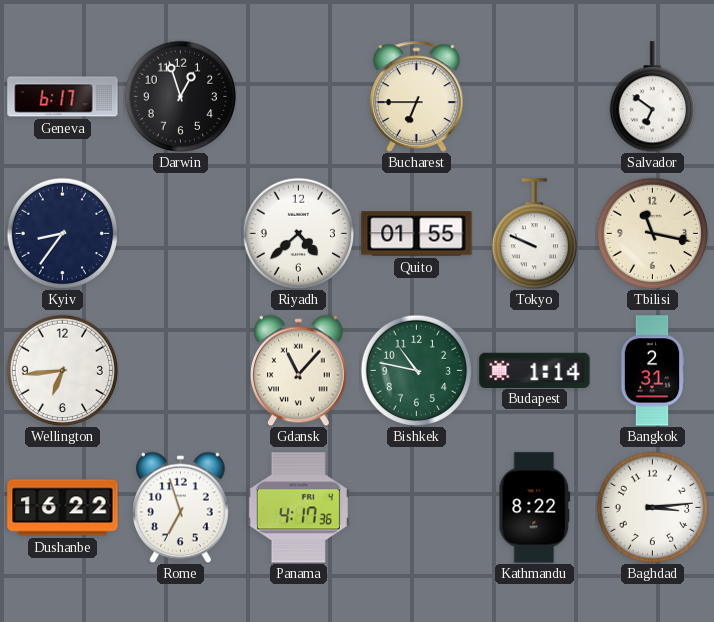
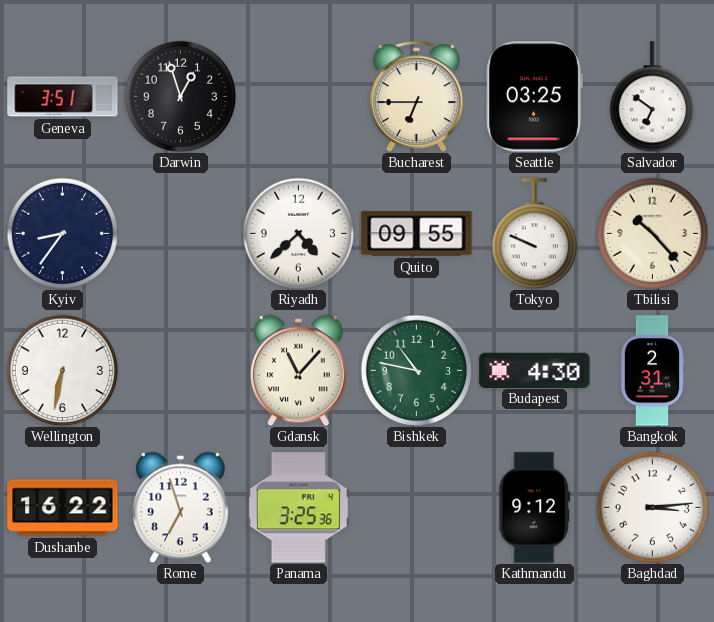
Geneva: 6:17 -> 3:51
Seattle: none -> 03:25
Quito: 01:55 -> 09:55
Tbilisi: 11:17 -> 10:23
Wellington: 6:44 -> 6:32
Budapest: 1:14 -> 4:30
Panama: 4:17 -> 3:25
Kathmandu: 8:22 -> 9:12
